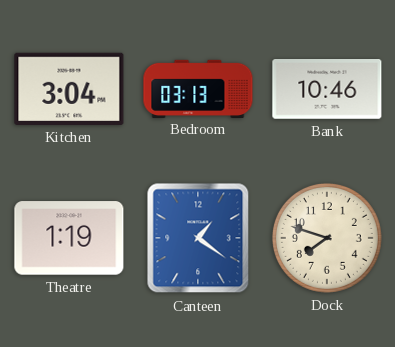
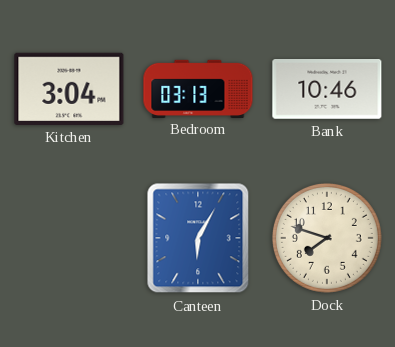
Theatre: 1:19 -> none
Canteen: 1:21 -> 6:05
